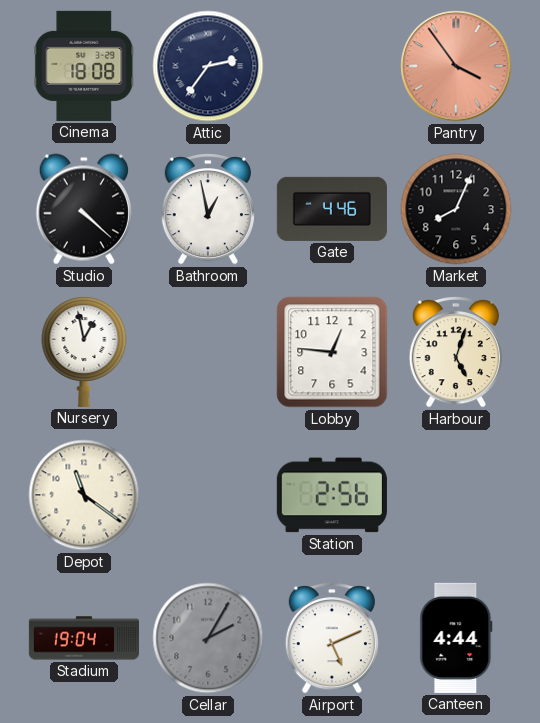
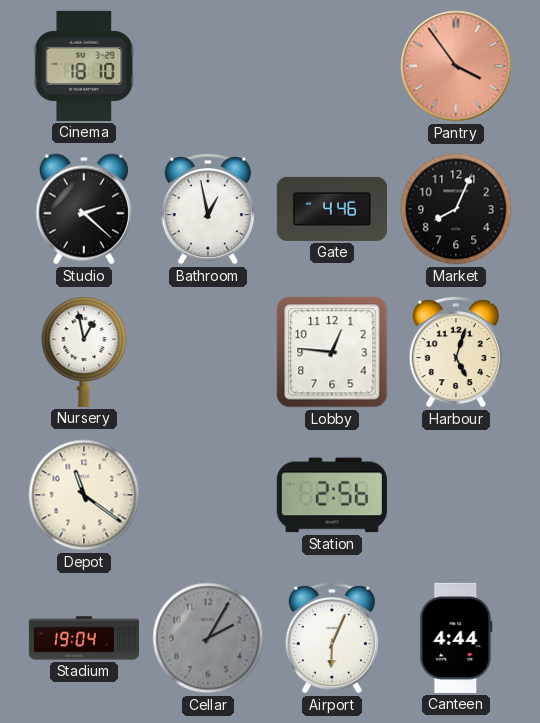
Cinema: 18:08 -> 18:10
Attic: 2:36 -> none
Studio: 4:22 -> 2:22
Airport: 5:11 -> 6:04
